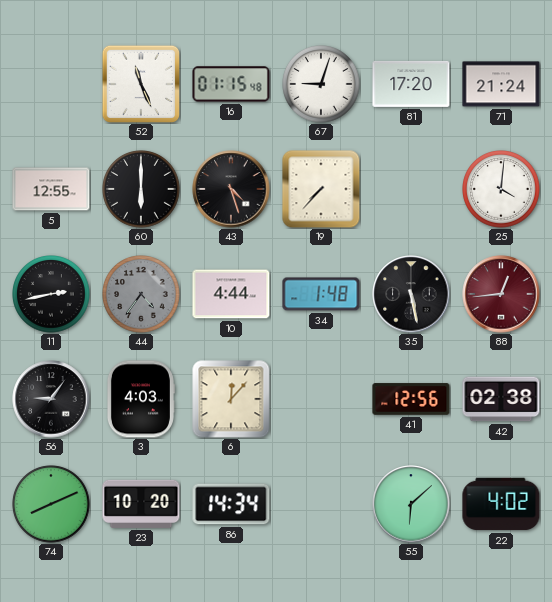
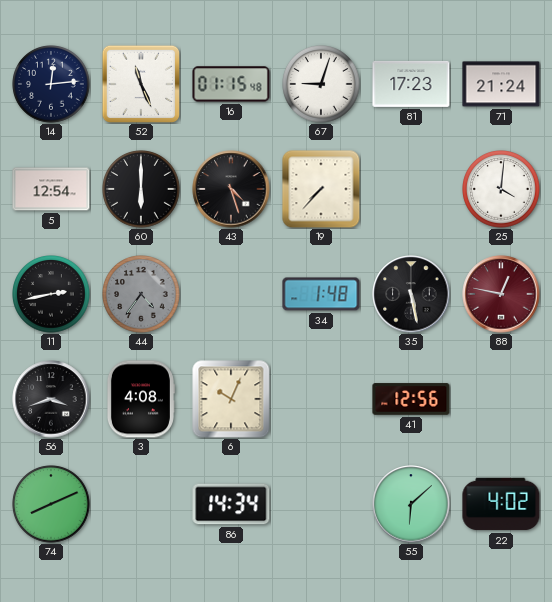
14: none -> 12:14
81: 17:20 -> 17:23
5: 12:55 -> 12:54
10: 4:44 -> none
88: 12:44 -> 12:47
56: 9:06 -> 3:42
3: 4:03 -> 4:08
6: 12:07 -> 10:04
42: 02:38 -> none
23: 10:20 -> none
